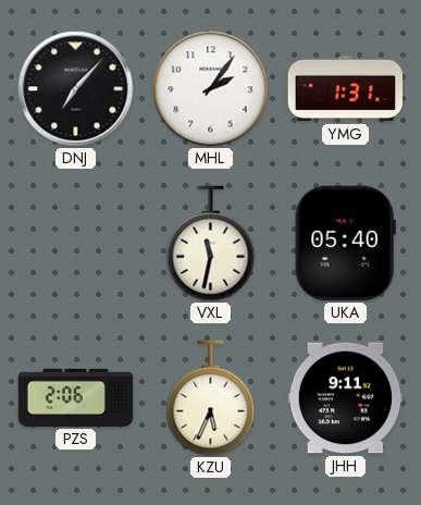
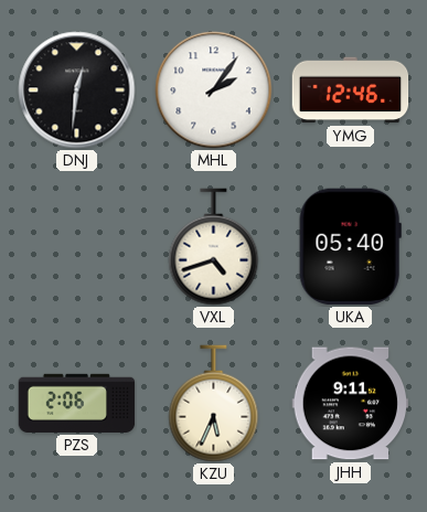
DNJ: 7:07 -> 12:31
YMG: 1:31 -> 12:46
VXL: 11:32 -> 4:42
